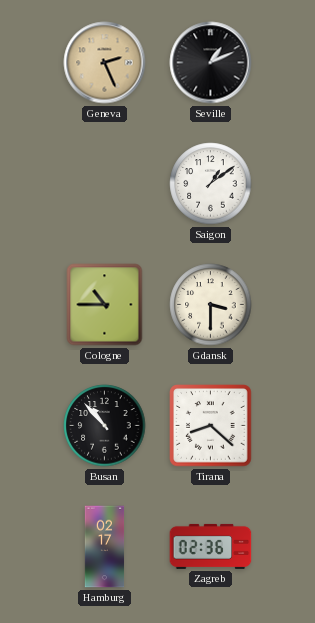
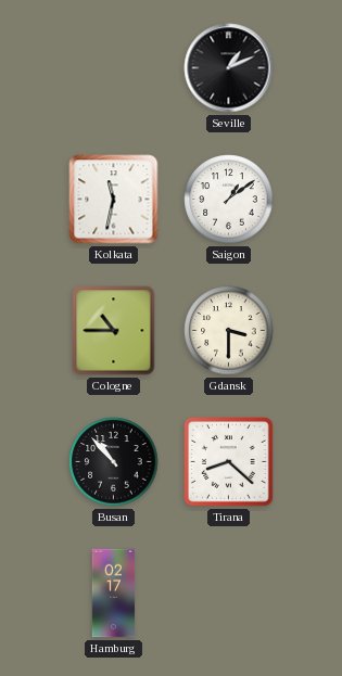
Geneva: 2:26 -> none
Kolkata: none -> 11:32
Zagreb: 02:36 -> none
